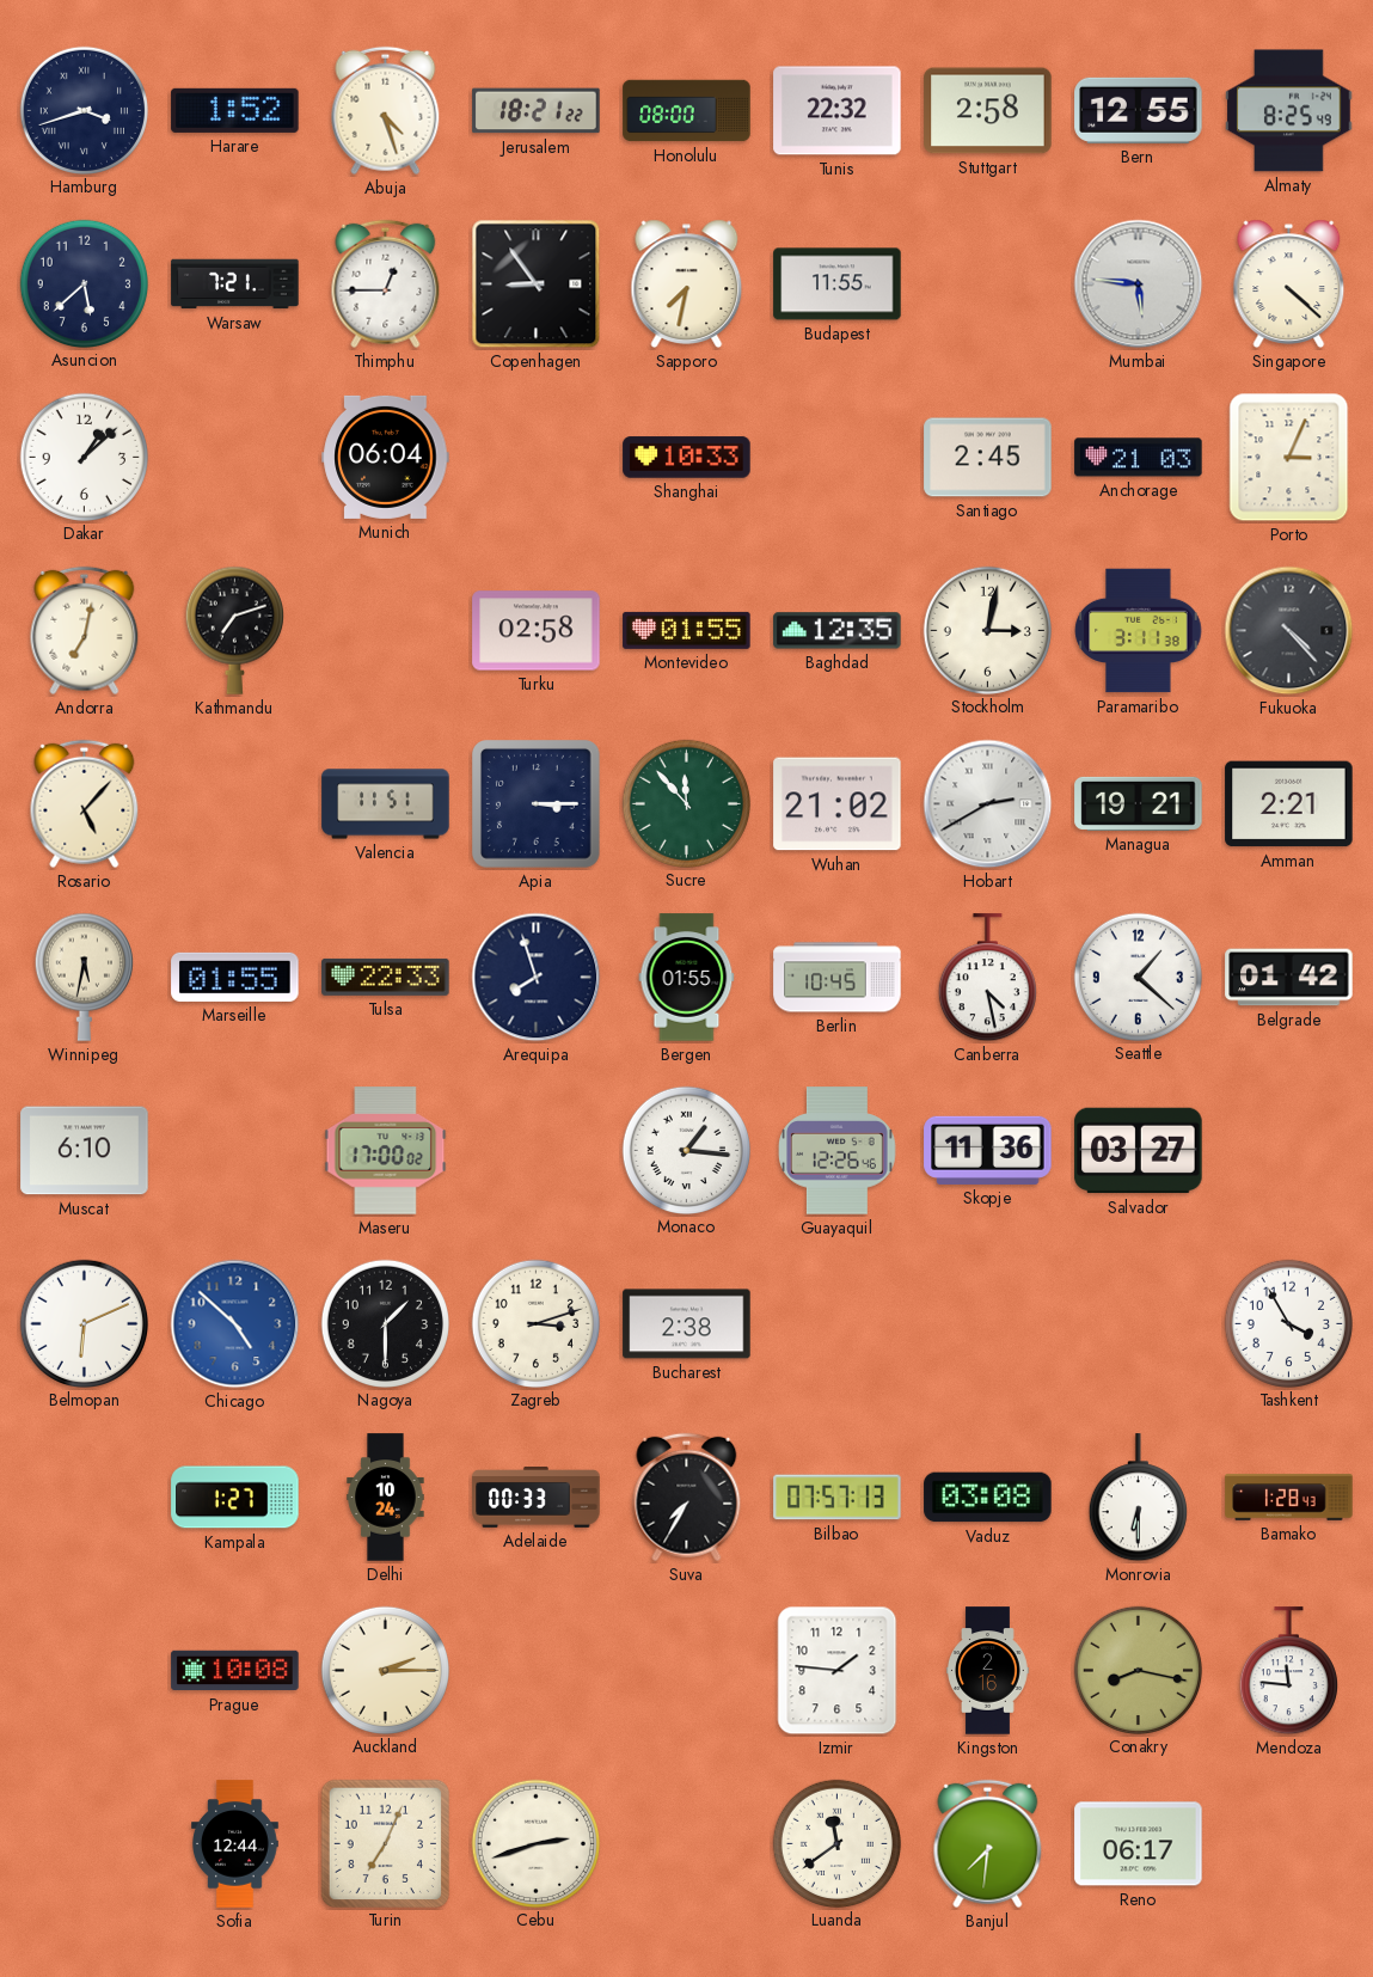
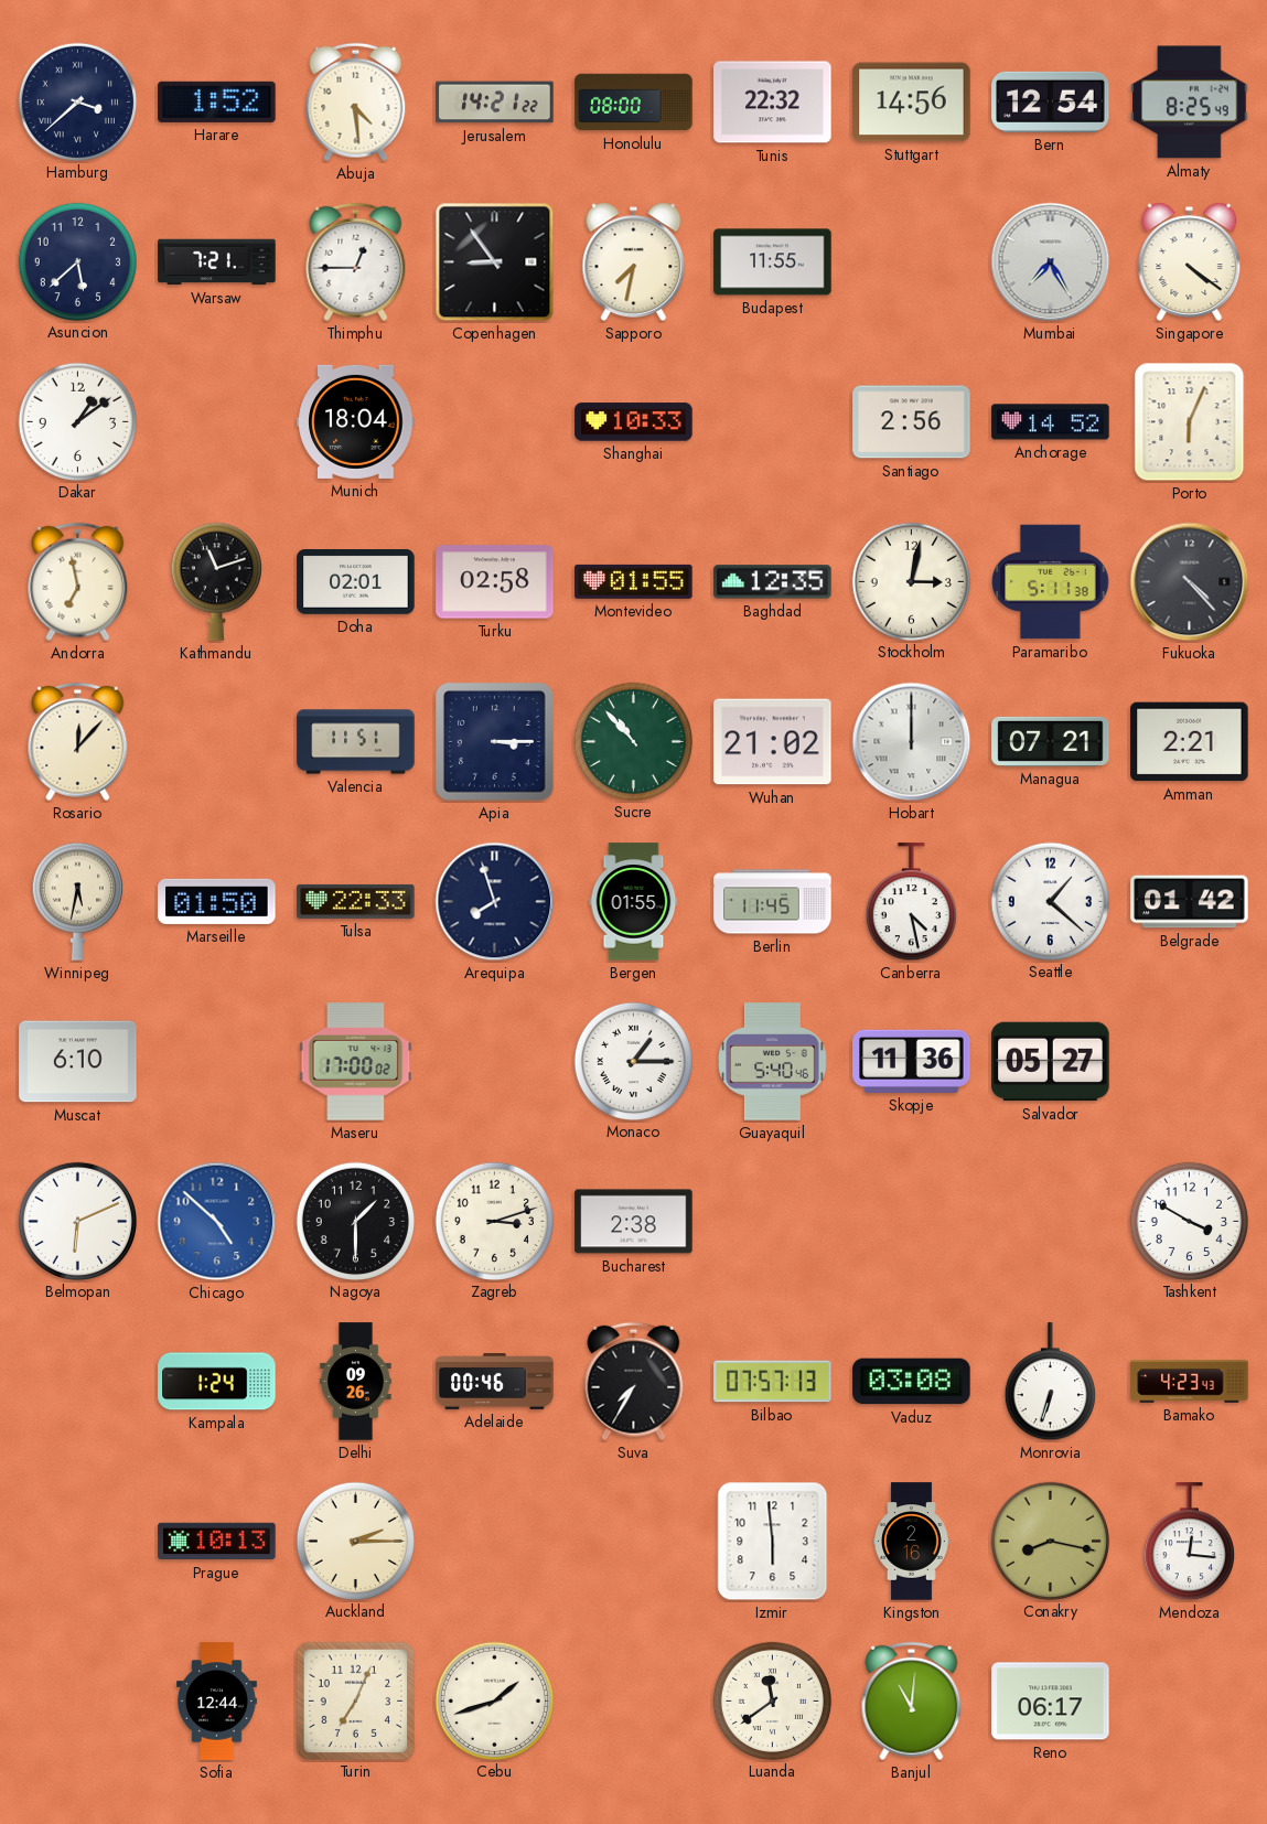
Hamburg: 3:42 -> 3:38
Abuja: 4:27 -> 4:29
Jerusalem: 18:21 -> 14:21
Stuttgart: 2:58 -> 14:56
Bern: 12:55 -> 12:54
Mumbai: 5:46 -> 7:25
Singapore: 4:22 -> 4:21
Dakar: 1:08 -> 1:09
Munich: 06:04 -> 18:04
Santiago: 2:45 -> 2:56
Anchorage: 21:03 -> 14:52
Porto: 3:04 -> 6:04
Andorra: 7:02 -> 6:58
Kathmandu: 7:12 -> 11:12
Doha: none -> 02:01
Paramaribo: 3:11 -> 5:11
Rosario: 5:07 -> 12:07
Sucre: 11:53 -> 10:53
Hobart: 2:40 -> 12:00
Managua: 19:21 -> 07:21
Marseille: 01:55 -> 01:50
Berlin: 10:45 -> 11:45
Monaco: 1:16 -> 1:15
Guayaquil: 12:26 -> 5:40
Salvador: 03:27 -> 05:27
Tashkent: 3:55 -> 3:50
Kampala: 1:27 -> 1:24
Delhi: 10:24 -> 09:26
Adelaide: 00:33 -> 00:46
Monrovia: 6:30 -> 6:33
Bamako: 1:28 -> 4:23
Prague: 10:08 -> 10:13
Izmir: 1:46 -> 5:59
Mendoza: 11:46 -> 12:16
Cebu: 2:42 -> 1:42
Banjul: 7:31 -> 11:01
